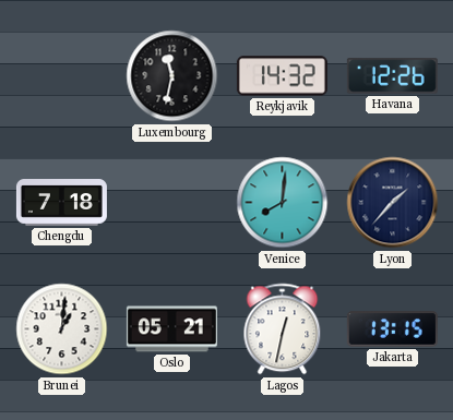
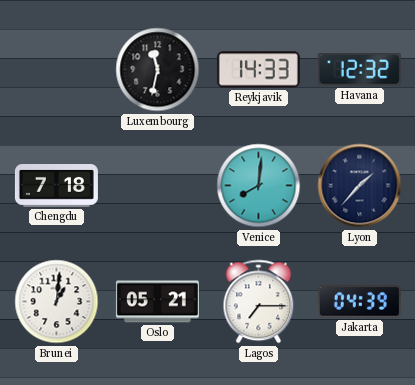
Reykjavik: 14:32 -> 14:33
Havana: 12:26 -> 12:32
Lagos: 12:32 -> 7:15
Jakarta: 13:15 -> 04:39
